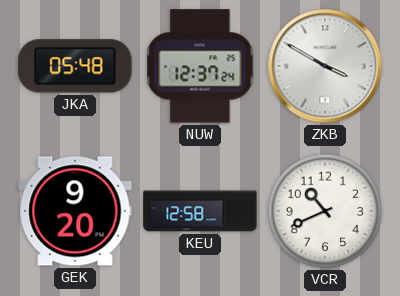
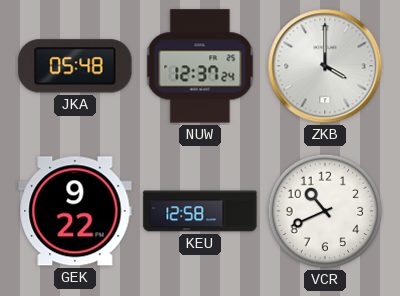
ZKB: 3:50 -> 4:00
GEK: 9:20 -> 9:22
